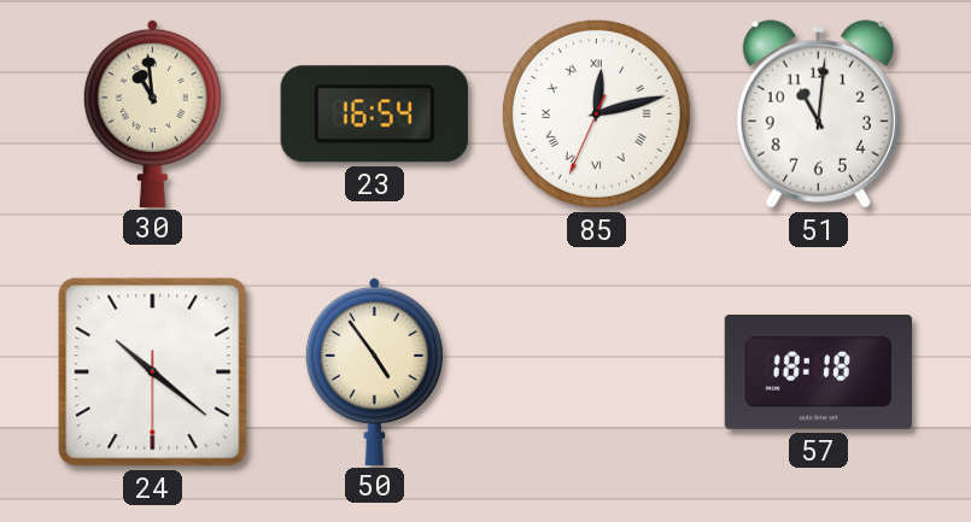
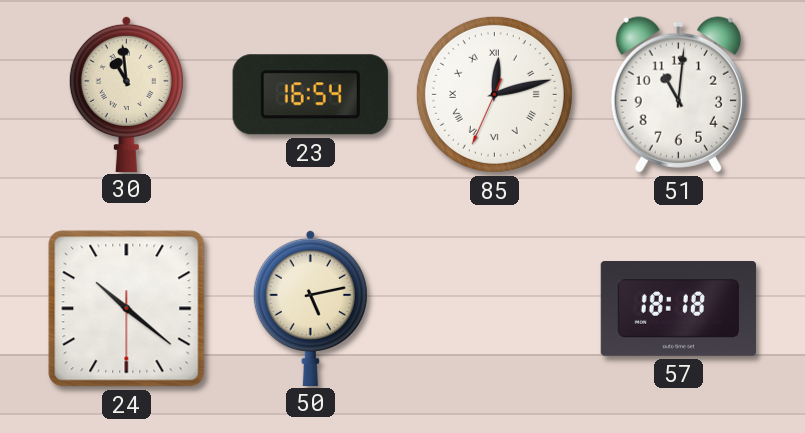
50: 4:54 -> 5:13
